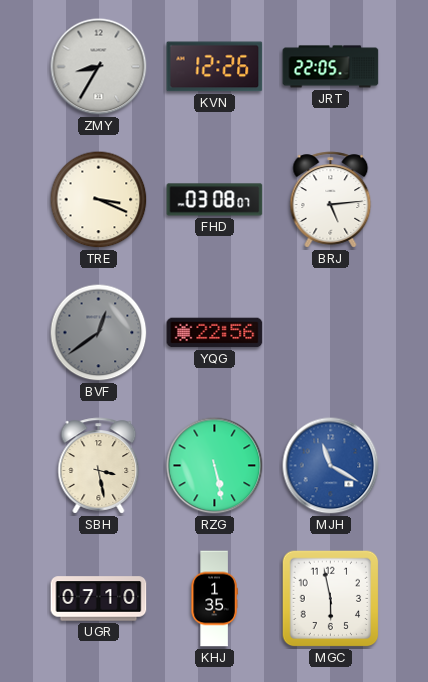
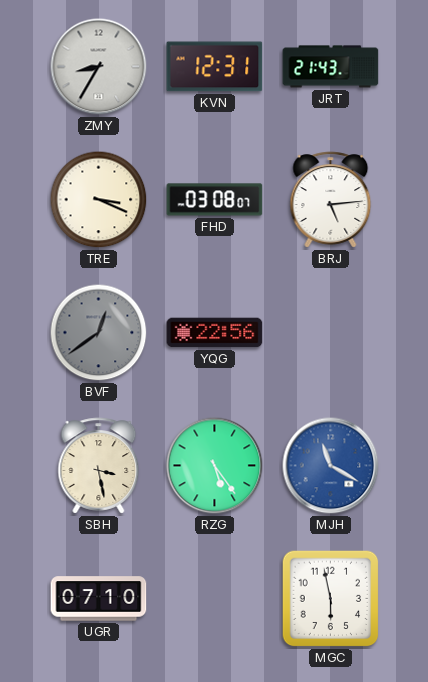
KVN: 12:26 -> 12:31
JRT: 22:05 -> 21:43
RZG: 5:28 -> 5:24
KHJ: 1:35 -> none
